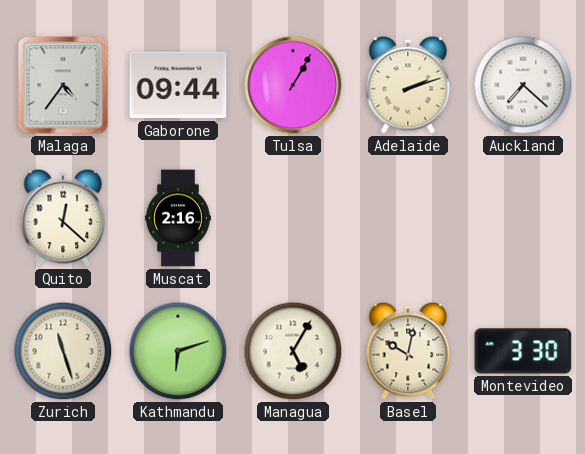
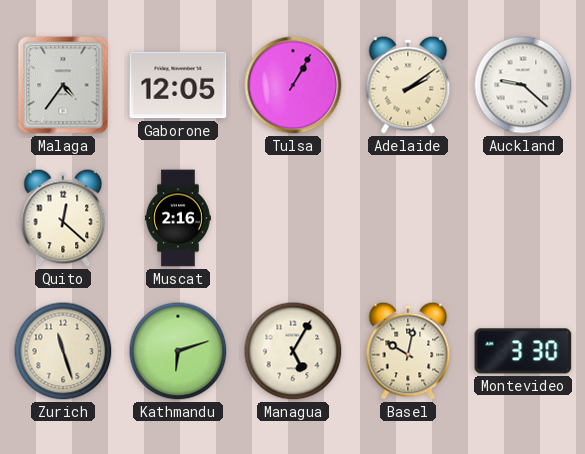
Gaborone: 09:44 -> 12:05
Adelaide: 2:12 -> 2:09
Auckland: 7:22 -> 9:22
